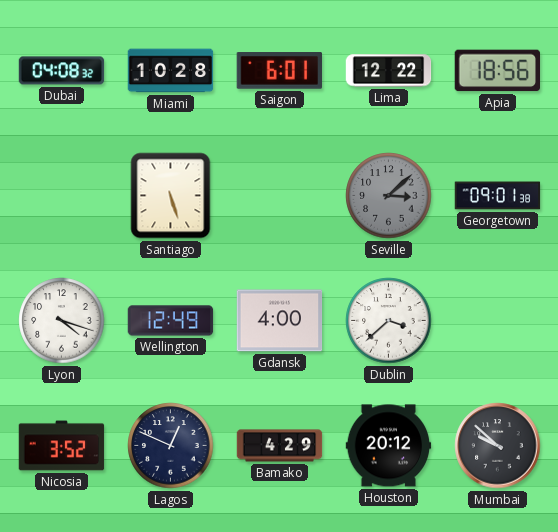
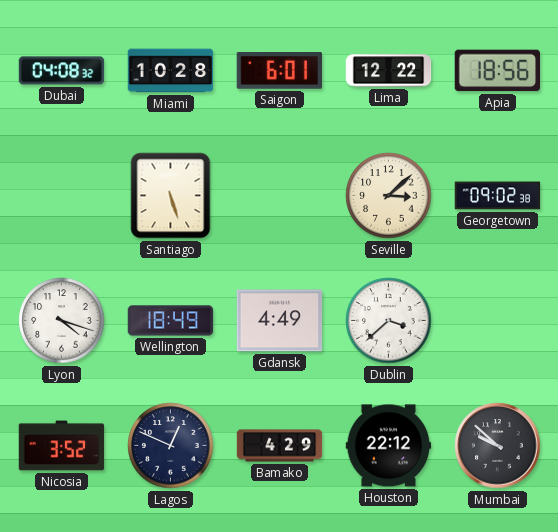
Seville dial: grey -> cream
Georgetown: 09:01 -> 09:02
Wellington: 12:49 -> 18:49
Gdansk: 4:00 -> 4:49
Houston: 20:12 -> 22:12
